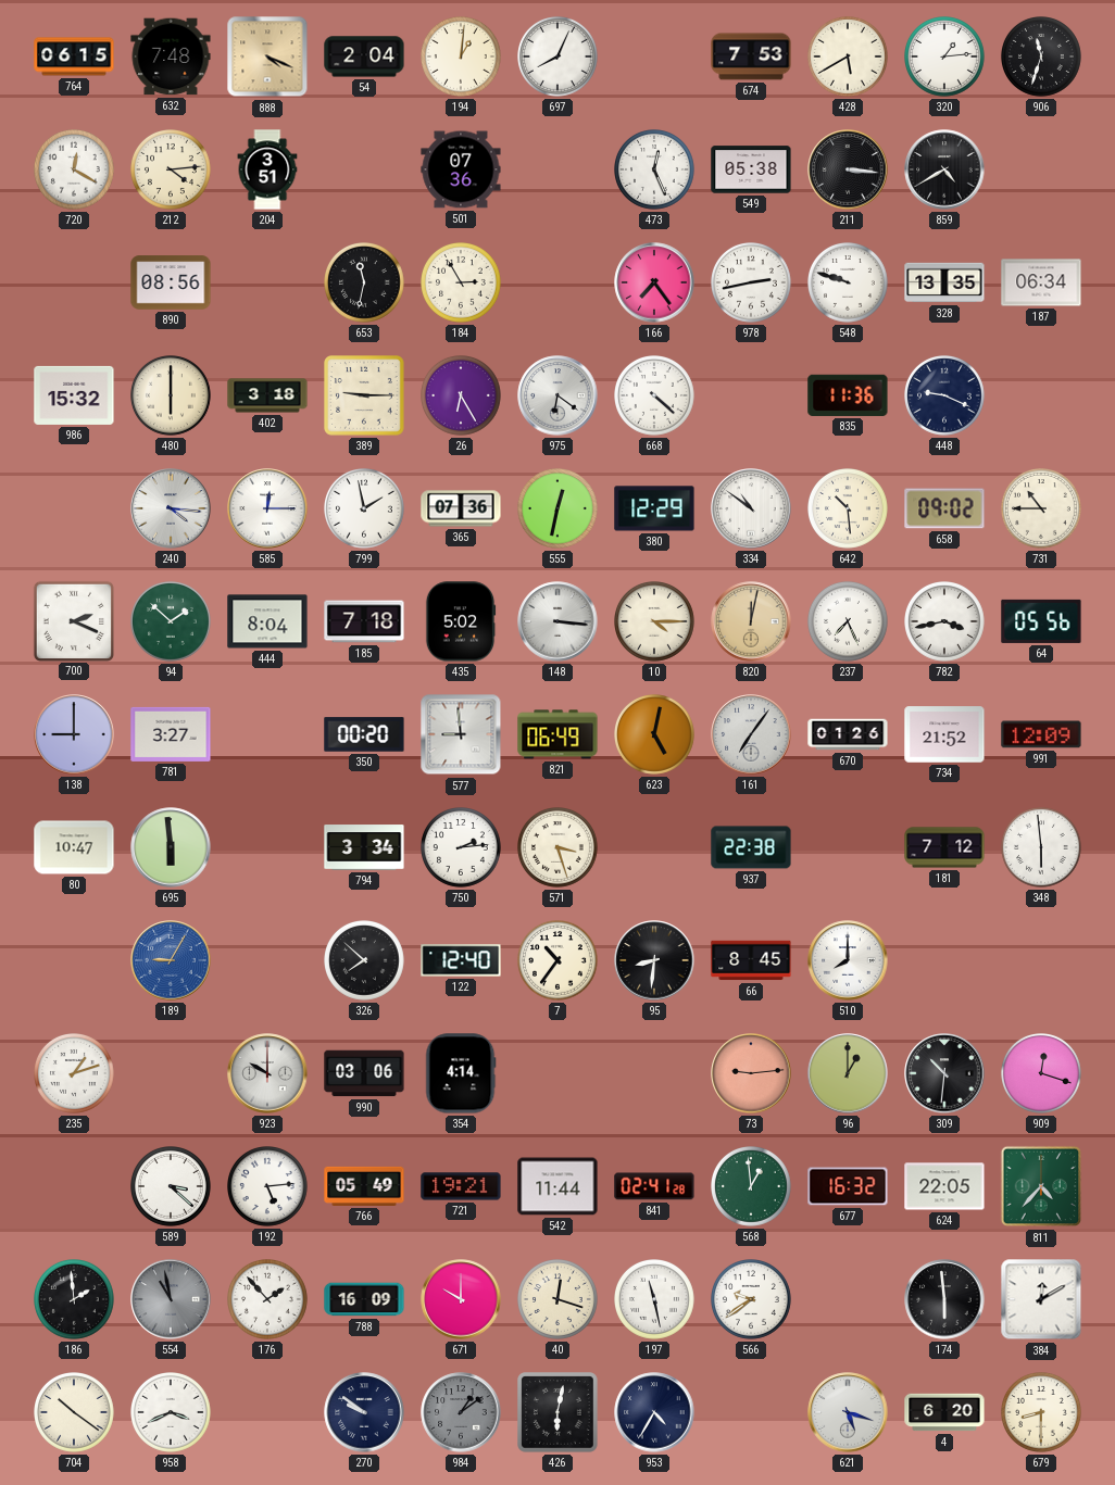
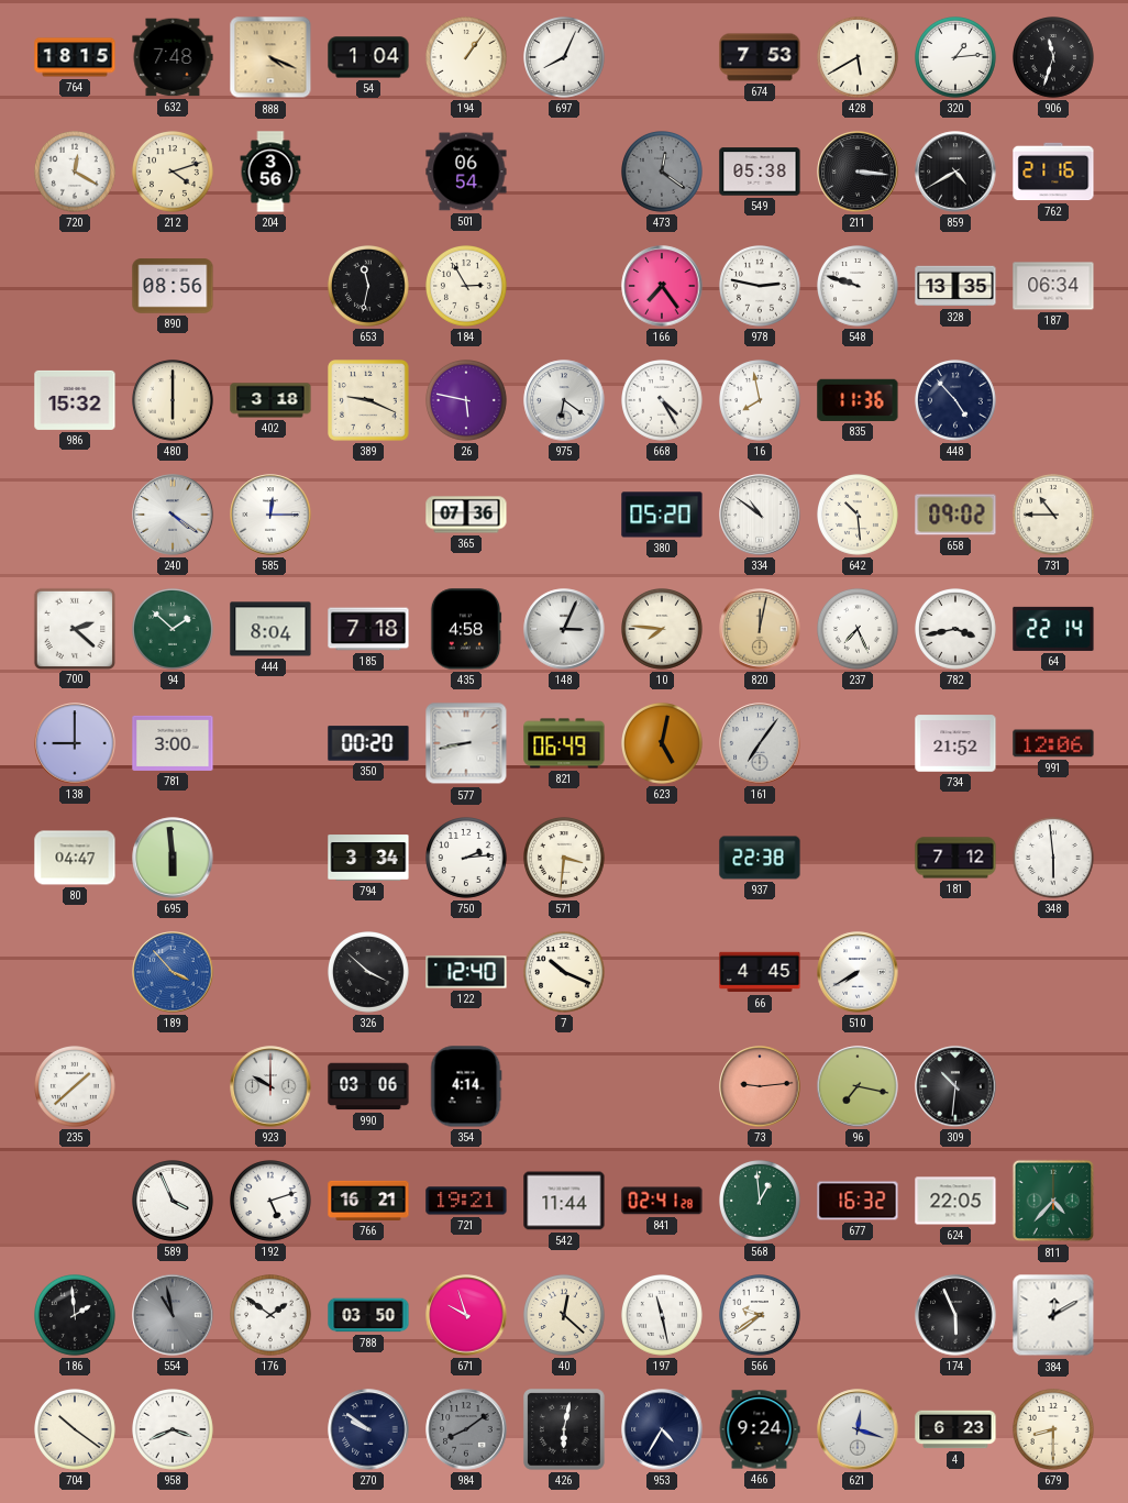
764: 06:15 -> 18:15
54: 2:04 -> 1:04
194: 1:01 -> 1:06
212: 4:14 -> 4:12
204: 3:51 -> 3:56
501: 07:36 -> 06:54
473: 12:26 -> 12:21
473 dial: white -> grey
762: none -> 21:16
978: 2:43 -> 2:47
389: 9:15 -> 9:19
26: 6:25 -> 5:47
668: 4:22 -> 4:25
16: none -> 7:58
448: 9:19 -> 4:53
240: 4:16 -> 4:21
799: 1:58 -> none
555: 12:32 -> none
380: 12:29 -> 05:20
700: 2:19 -> 2:22
435: 5:02 -> 4:58
148: 3:16 -> 3:04
10: 4:15 -> 7:46
64: 05:56 -> 22:14
781: 3:27 -> 3:00
577: 8:59 -> 8:43
670: 01:26 -> none
991: 12:09 -> 12:06
80: 10:47 -> 04:47
571: 3:27 -> 3:31
189: 9:05 -> 3:53
326: 7:52 -> 3:52
7: 10:36 -> 10:19
95: 8:31 -> none
66: 8:45 -> 4:45
510: 8:00 -> 7:40
235: 1:12 -> 1:38
96: 1:00 -> 7:17
909: 12:18 -> none
589: 3:22 -> 3:56
192: 5:14 -> 5:12
766: 05:49 -> 16:21
176: 1:53 -> 1:51
788: 16:09 -> 03:50
671: 10:00 -> 9:57
40: 12:18 -> 12:22
174: 5:59 -> 5:56
984: 1:09 -> 8:09
466: none -> 9:24
621: 5:18 -> 12:18
4: 6:20 -> 6:23
